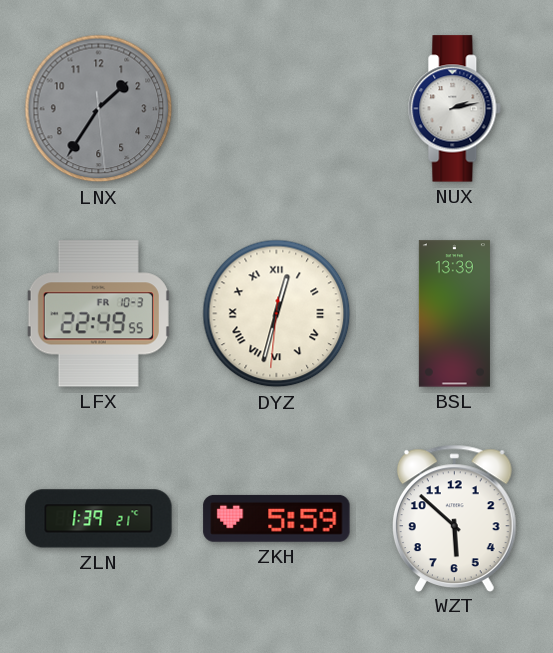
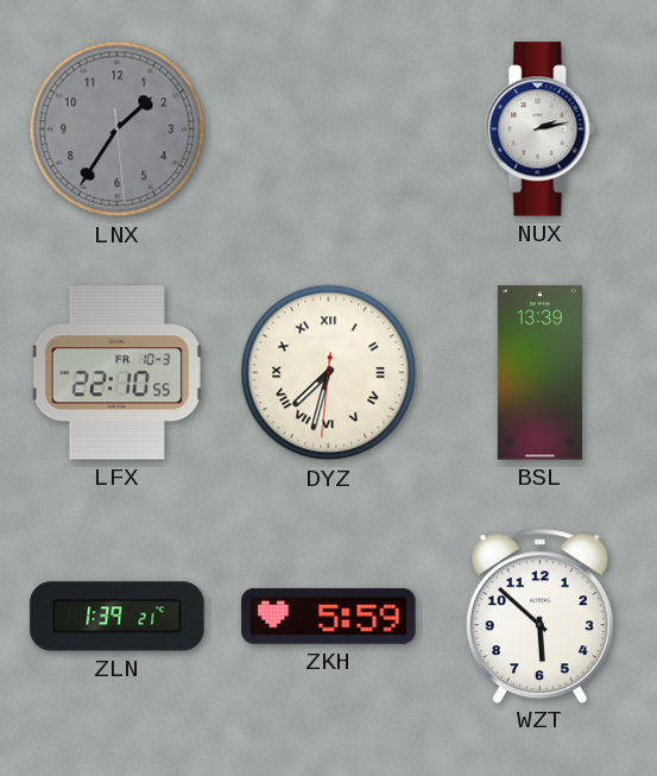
LFX: 22:49 -> 22:10
DYZ: 12:32 -> 7:32
